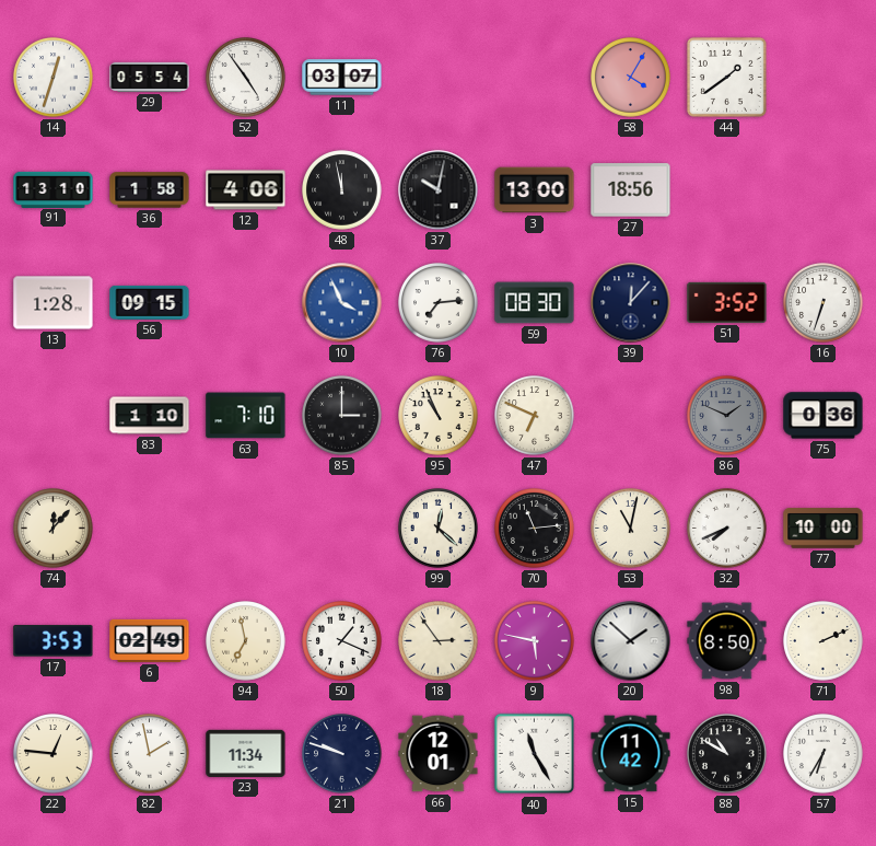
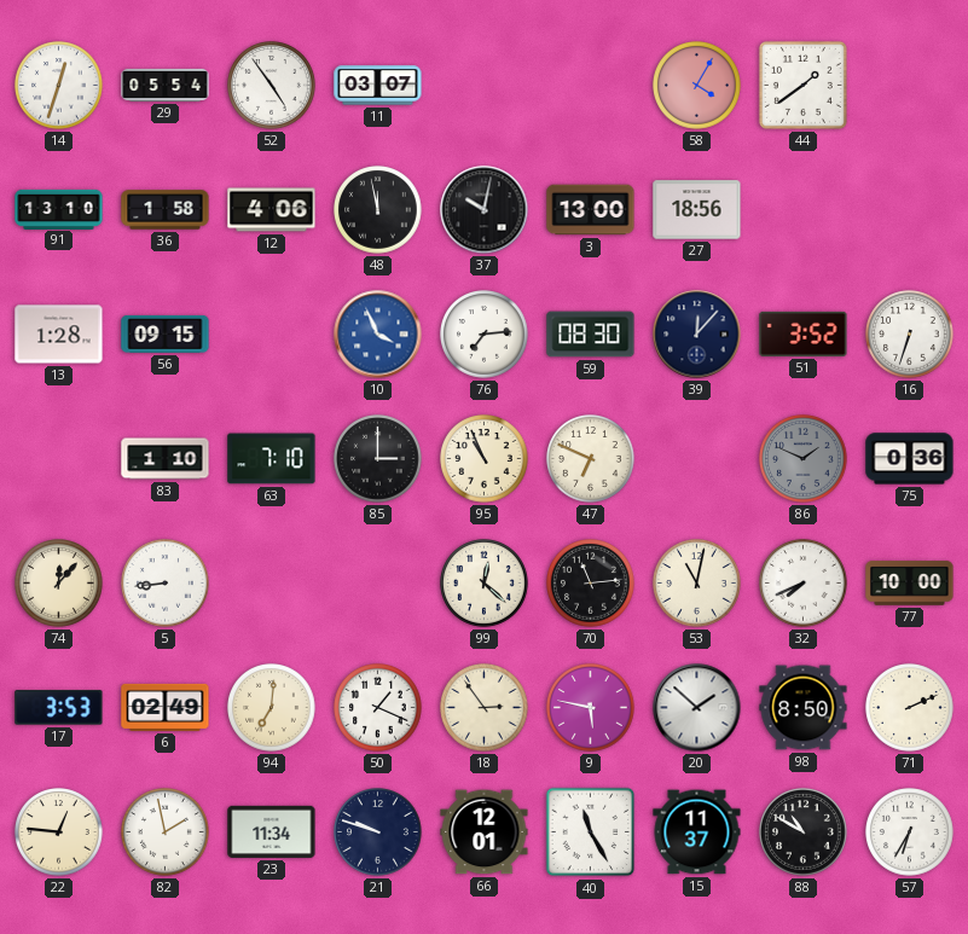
5: none -> 8:44
94: 6:58 -> 7:01
15: 11:42 -> 11:37
